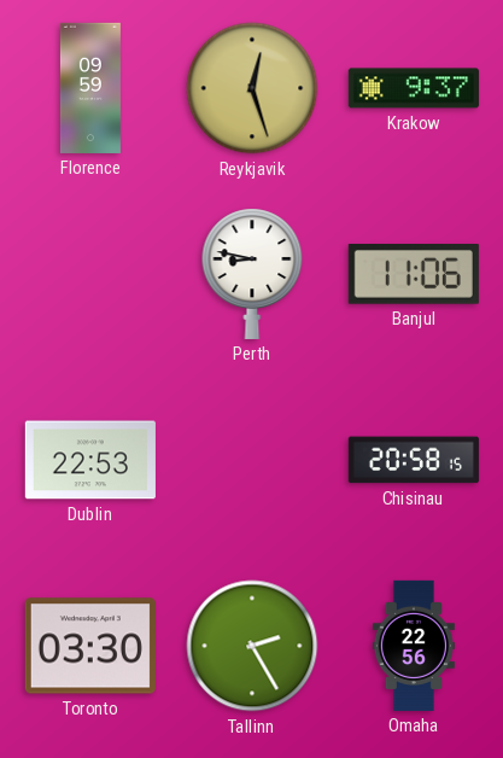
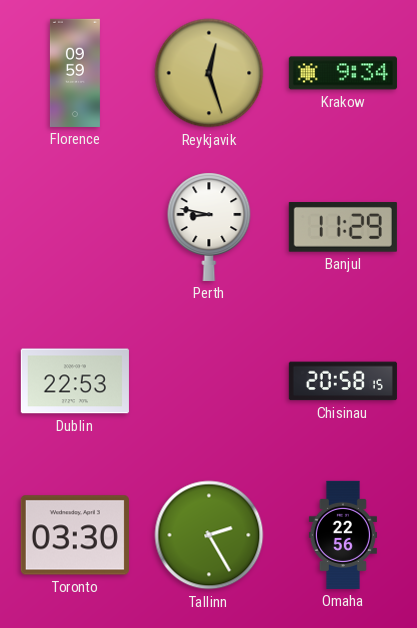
Krakow: 9:37 -> 9:34
Banjul: 11:06 -> 11:29
